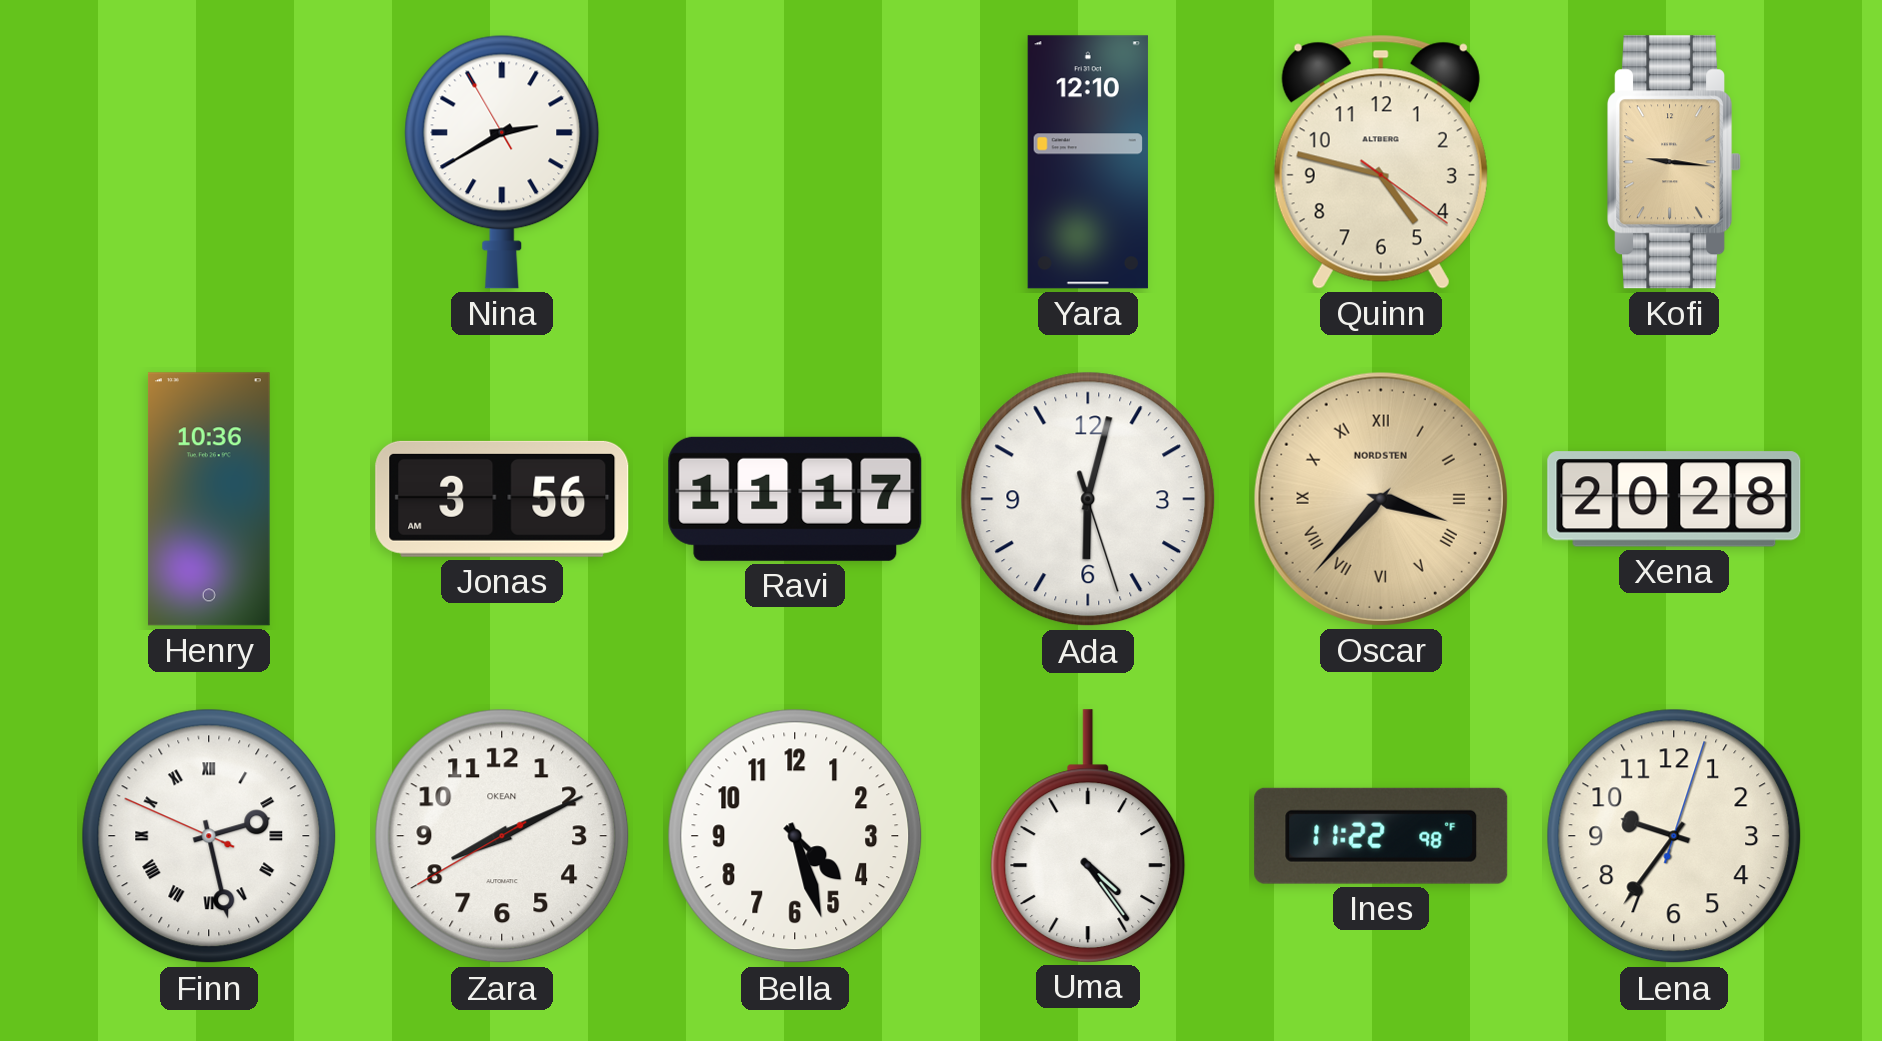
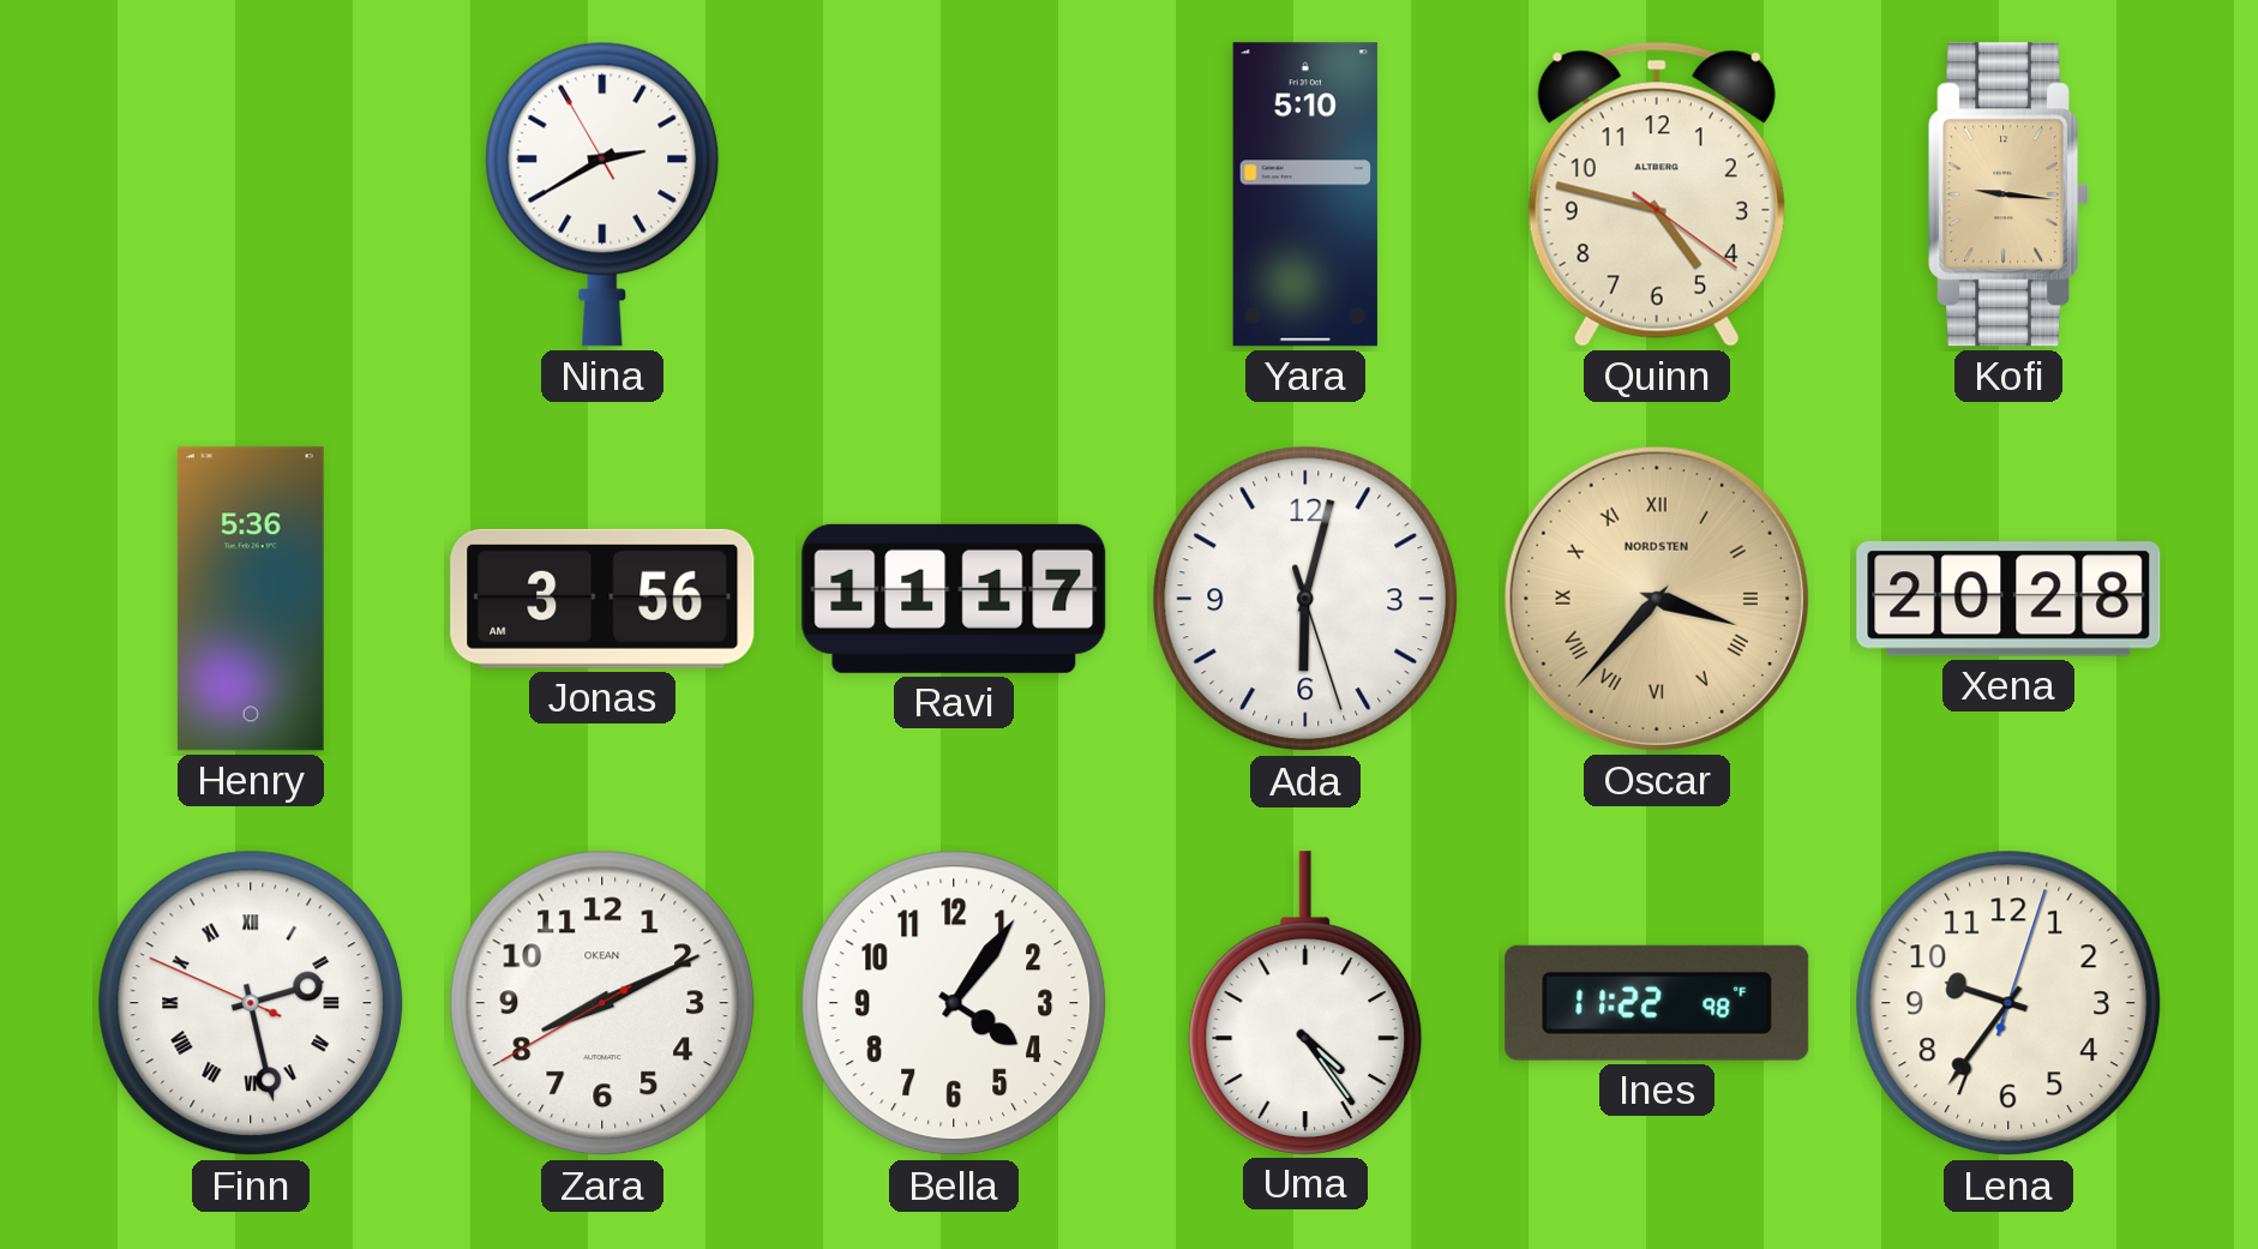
Yara: 12:10 -> 5:10
Henry: 10:36 -> 5:36
Bella: 4:27 -> 4:06
